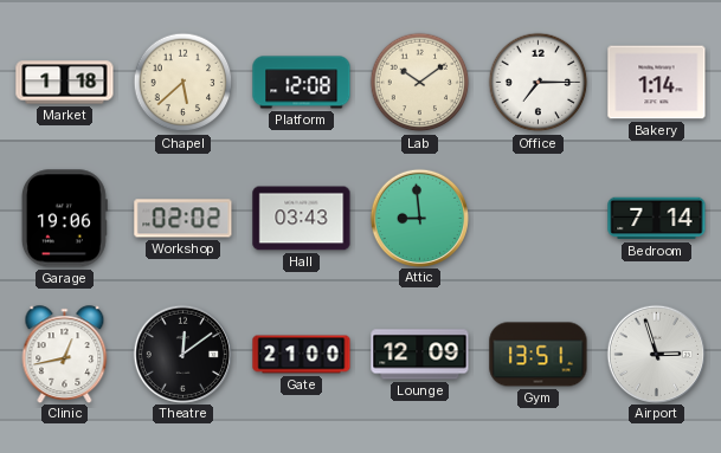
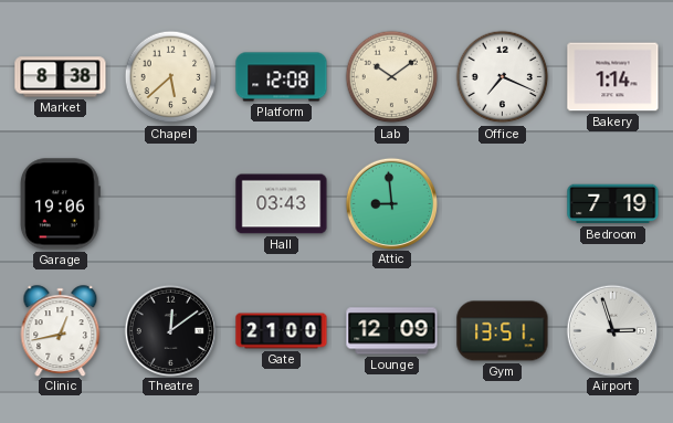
Market: 1:18 -> 8:38
Office: 7:15 -> 7:19
Workshop: 02:02 -> none
Bedroom: 7:14 -> 7:19
